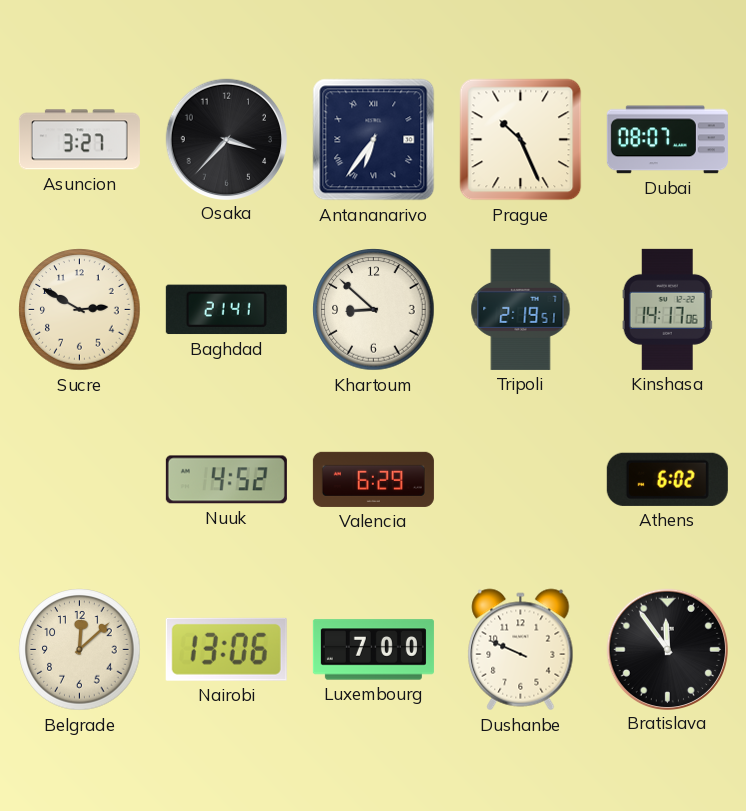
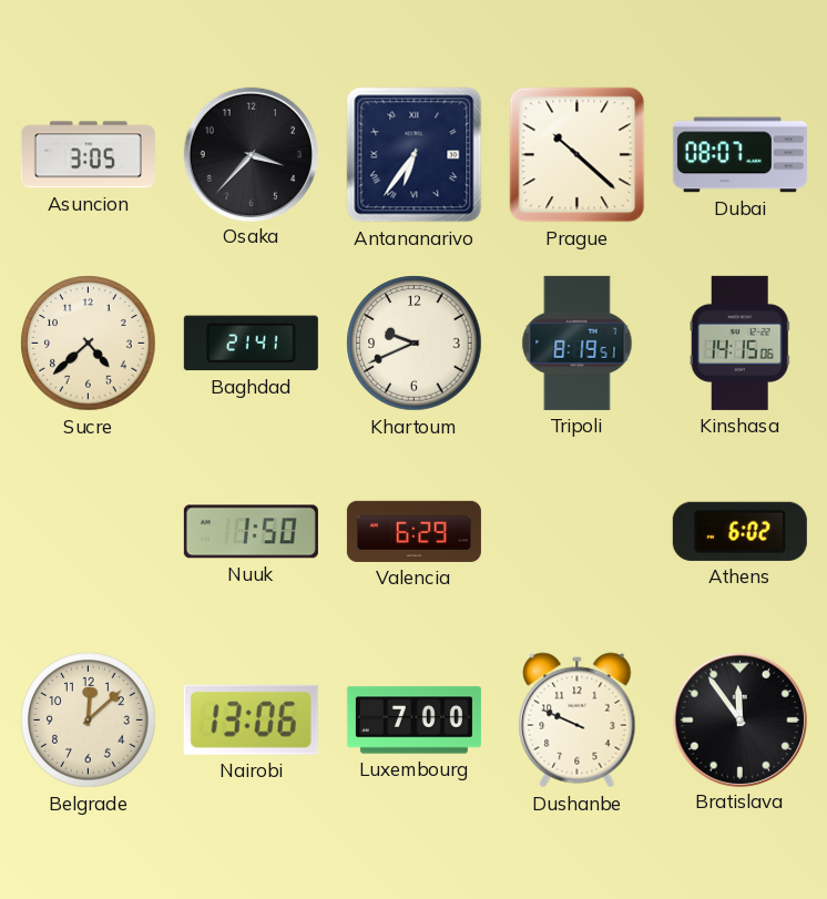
Asuncion: 3:27 -> 3:05
Prague: 10:26 -> 10:22
Sucre: 2:50 -> 4:38
Khartoum: 8:52 -> 9:41
Tripoli: 2:19 -> 8:19
Kinshasa: 14:17 -> 14:15
Nuuk: 4:52 -> 1:50
